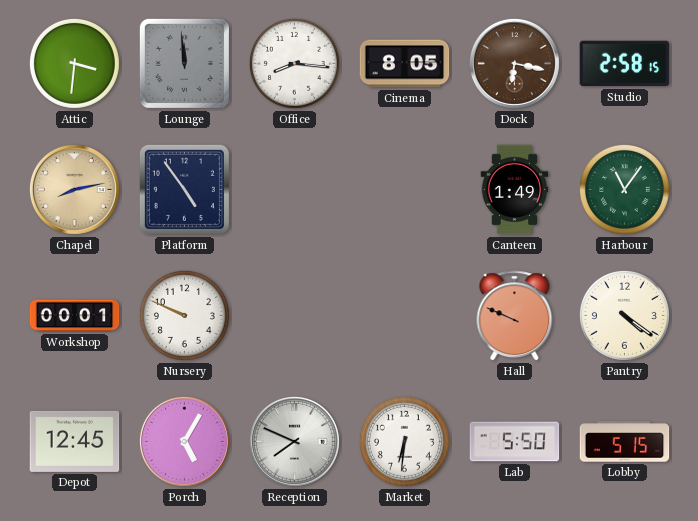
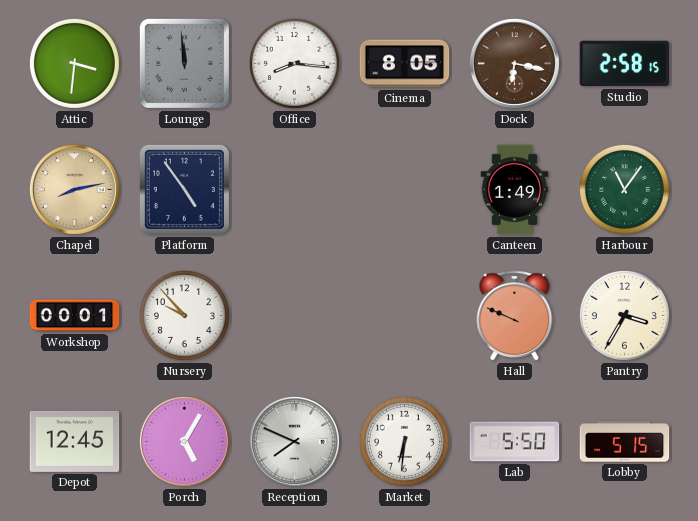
Nursery: 9:49 -> 9:53
Pantry: 4:21 -> 3:35
